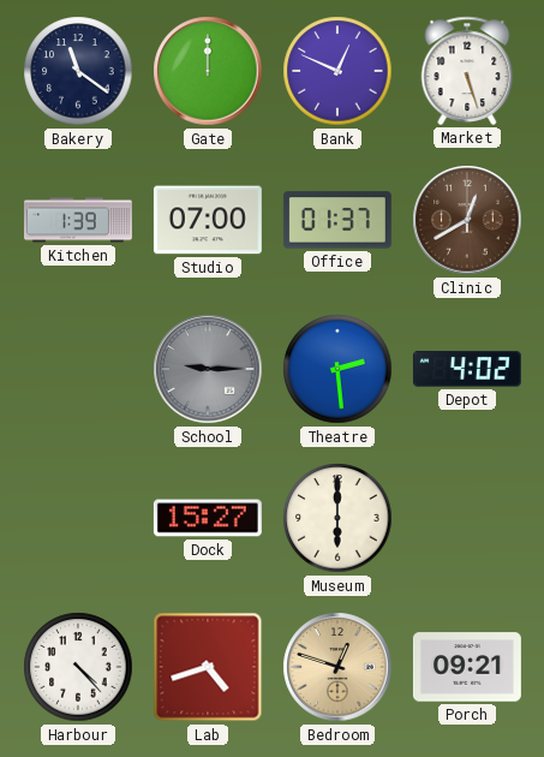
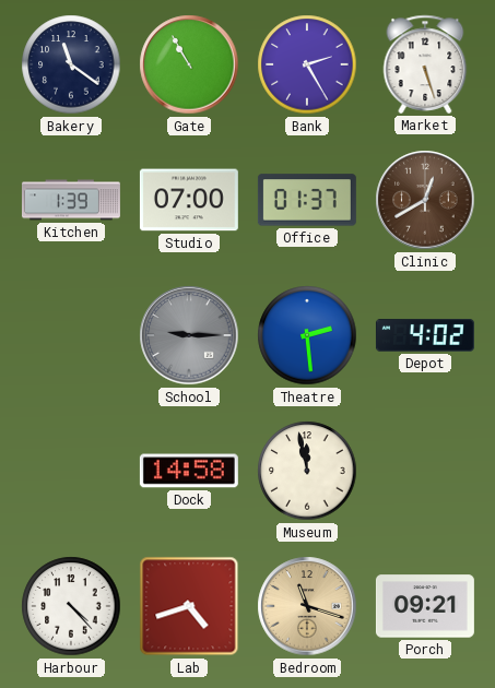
Gate: 12:00 -> 10:55
Bank: 12:49 -> 2:25
Dock: 15:27 -> 14:58
Museum: 6:00 -> 11:58
Bedroom: 12:48 -> 11:18
